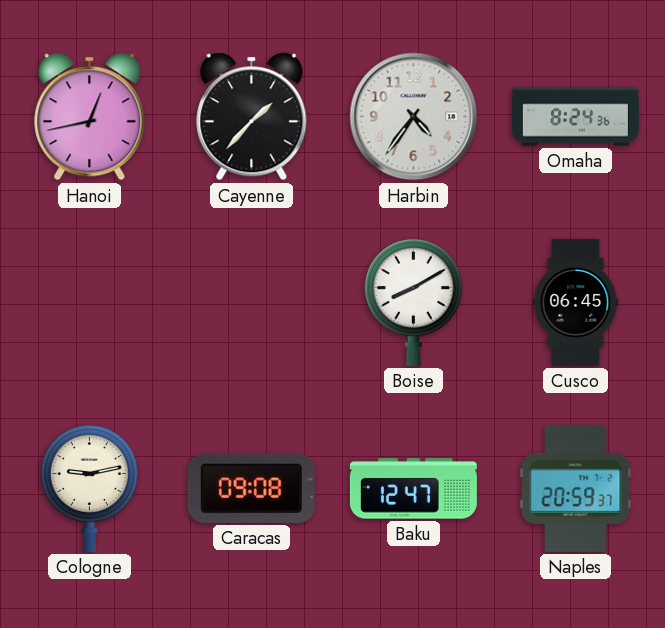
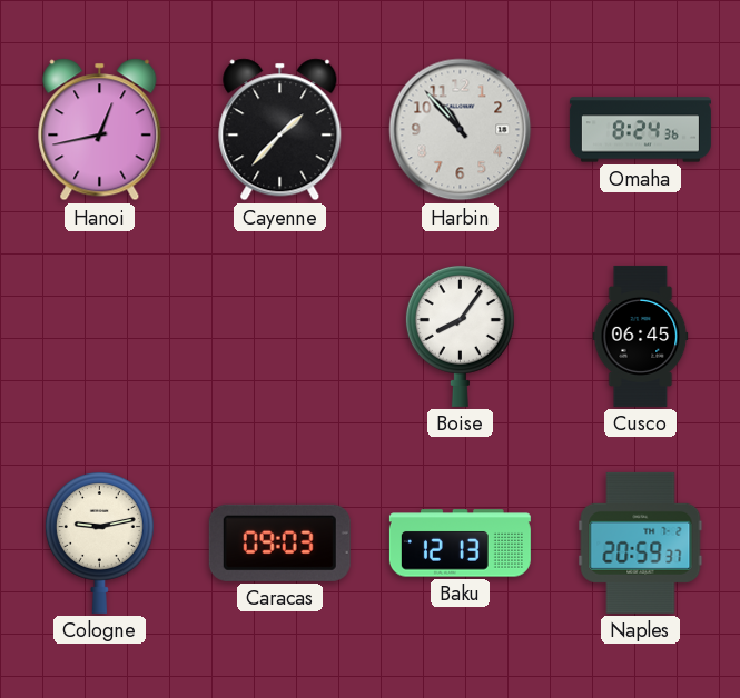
Harbin: 4:36 -> 10:53
Boise: 8:10 -> 8:06
Caracas: 09:08 -> 09:03
Baku: 12:47 -> 12:13
